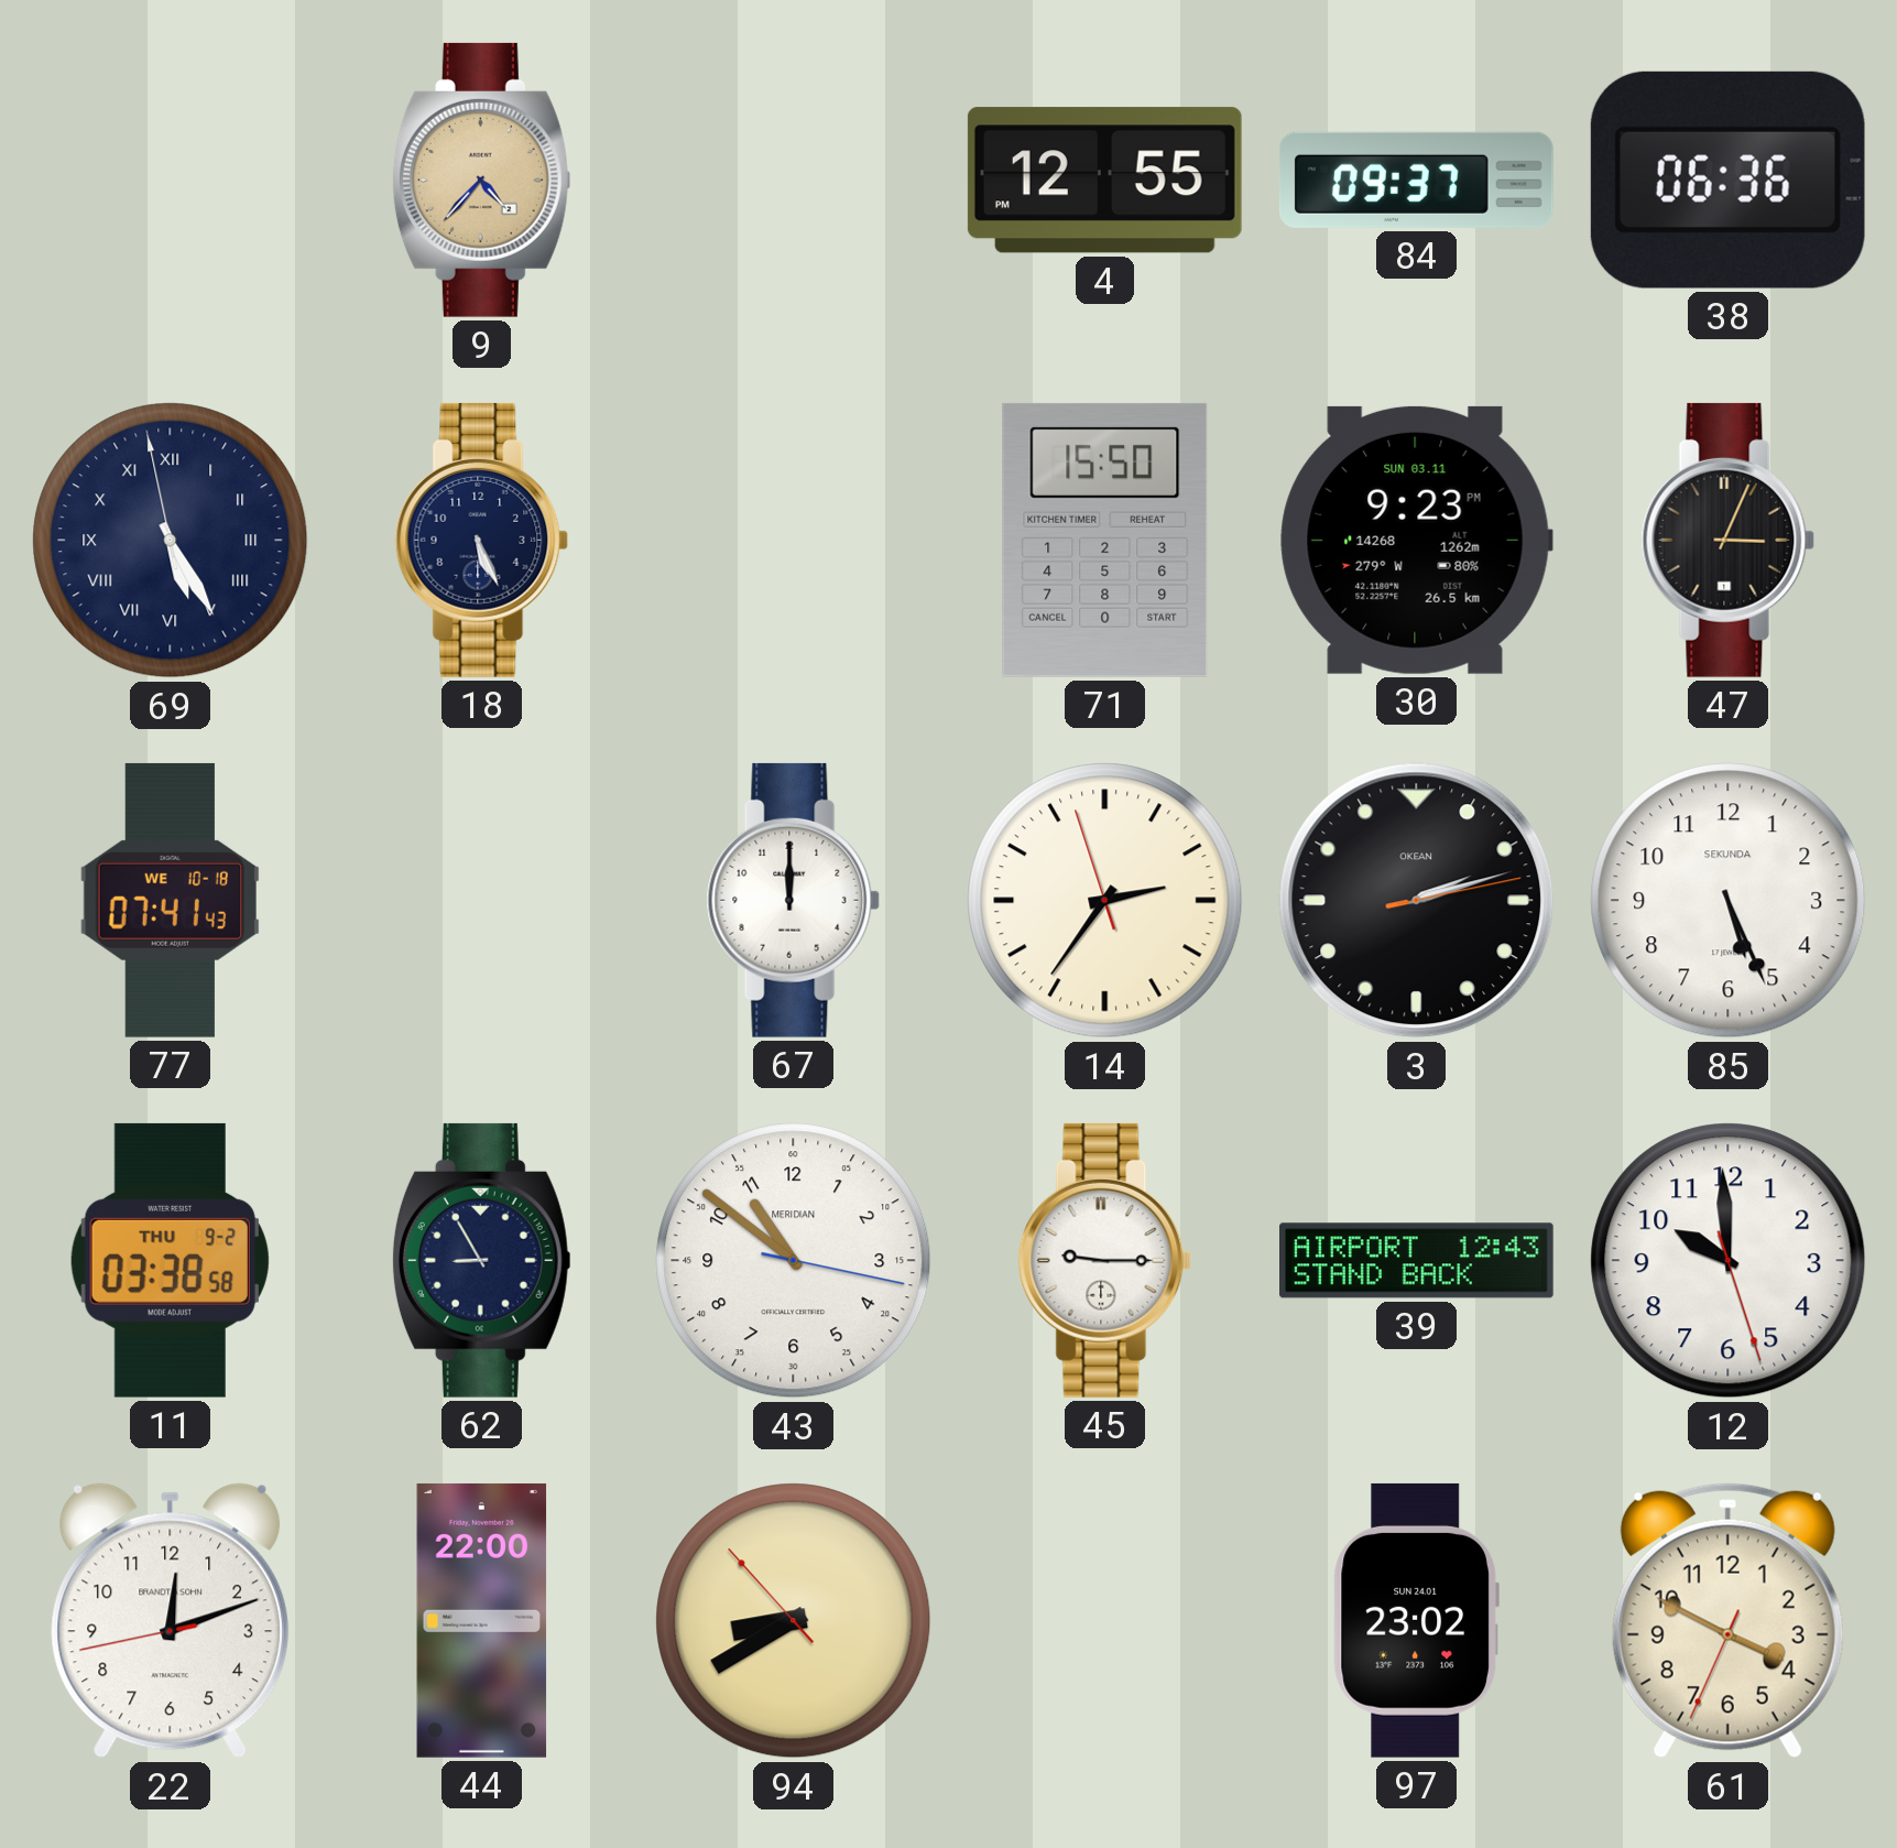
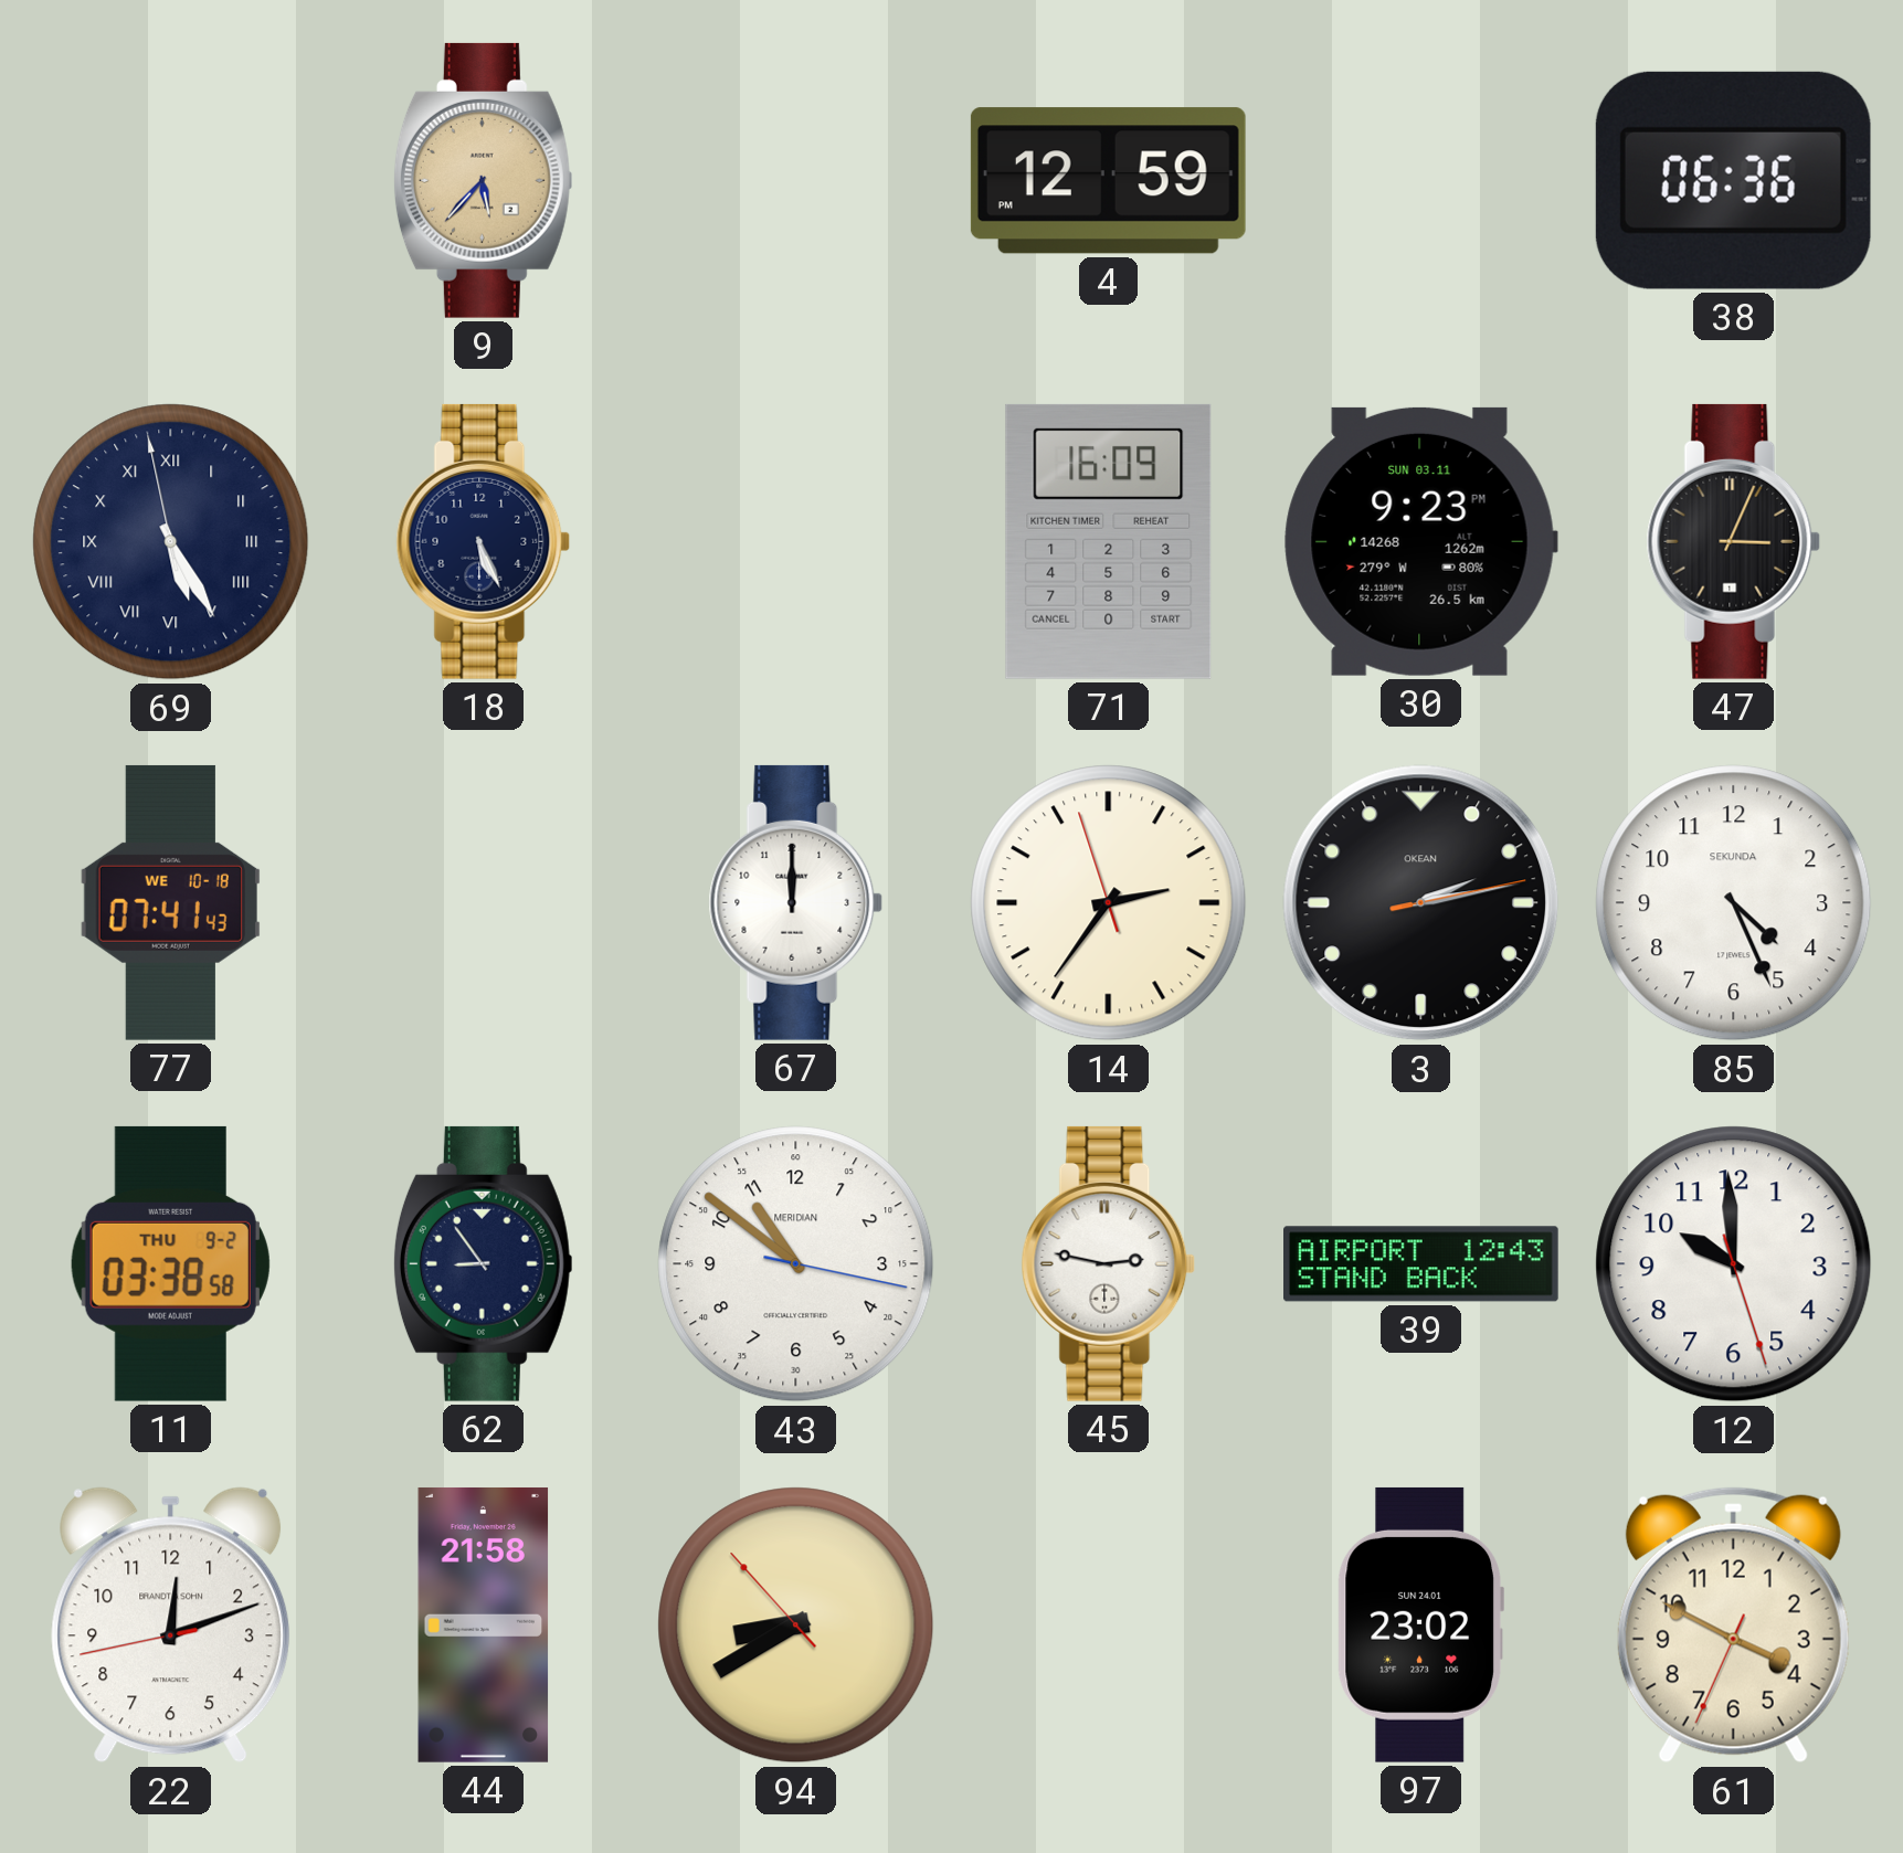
9: 4:37 -> 5:37
4: 12:55 -> 12:59
84: 09:37 -> none
71: 15:50 -> 16:09
3: 2:12 -> 2:13
85: 5:26 -> 4:26
62: 8:55 -> 8:54
45: 9:15 -> 2:47
44: 22:00 -> 21:58
